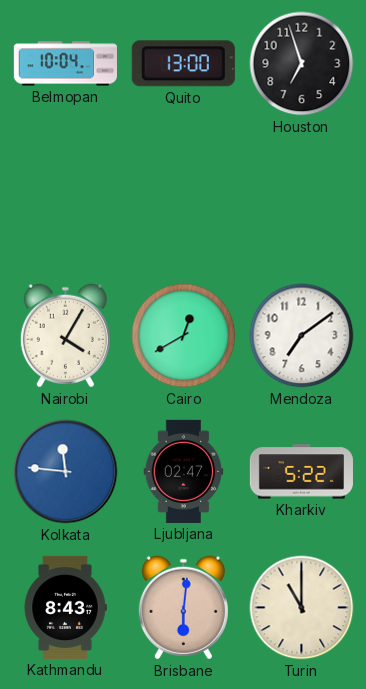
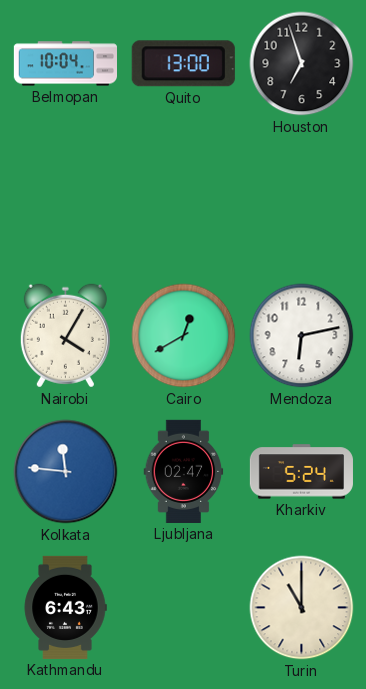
Mendoza: 7:09 -> 6:13
Kharkiv: 5:22 -> 5:24
Kathmandu: 8:43 -> 6:43
Brisbane: 6:01 -> none
